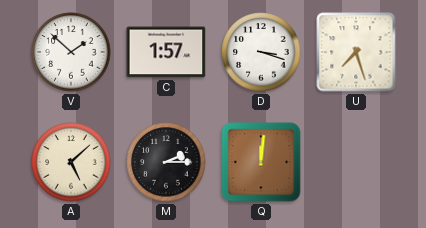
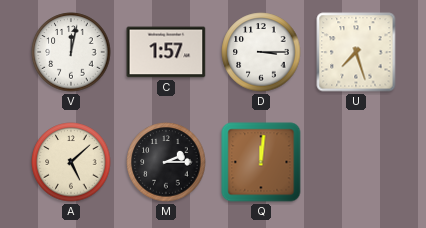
V: 1:52 -> 12:02
D: 3:18 -> 3:15
